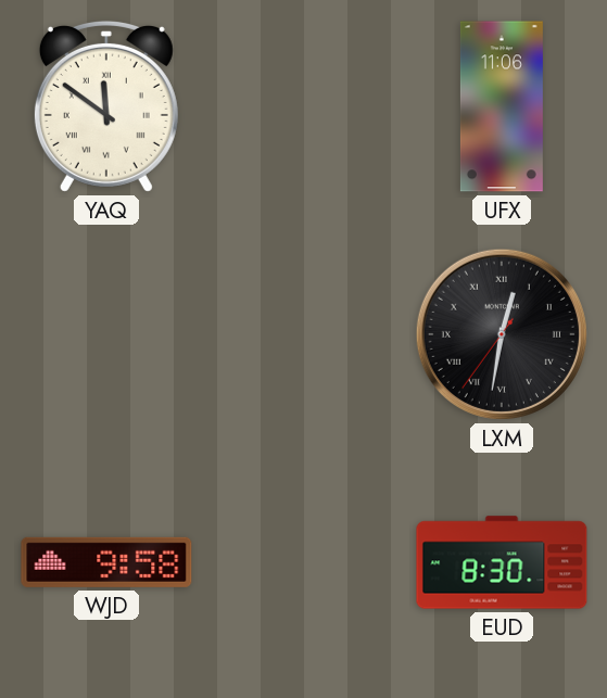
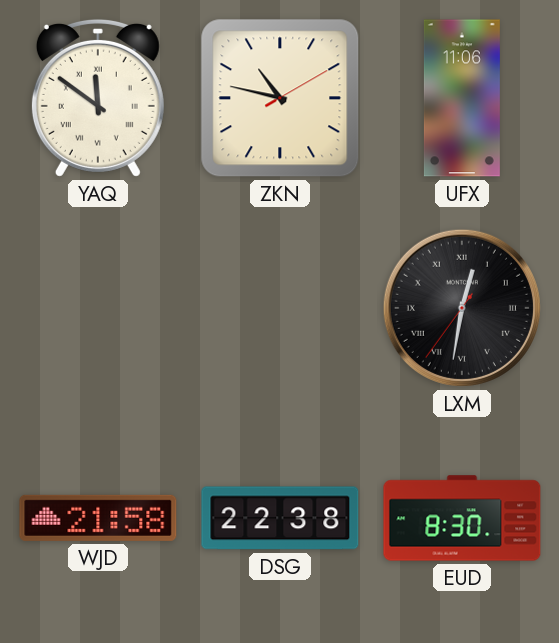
ZKN: none -> 10:47
WJD: 9:58 -> 21:58
DSG: none -> 22:38
